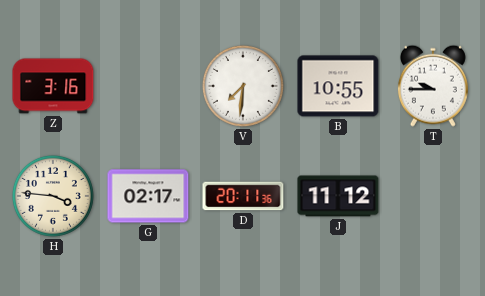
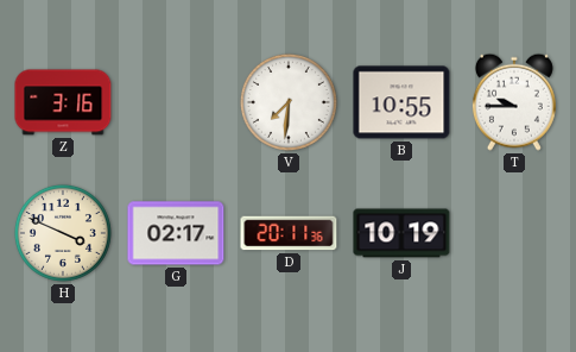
H: 3:46 -> 3:49
J: 11:12 -> 10:19
